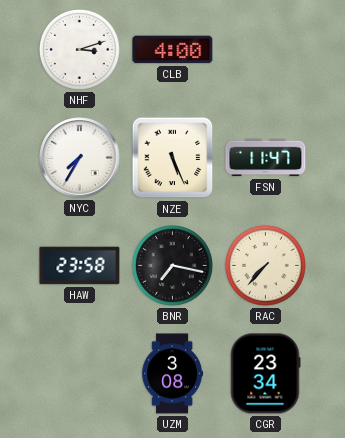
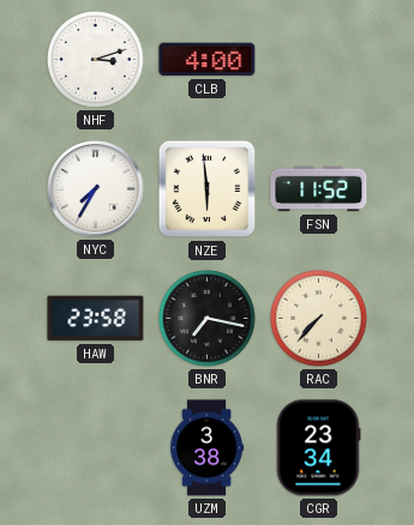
NZE: 5:26 -> 5:59
FSN: 11:47 -> 11:52
UZM: 3:08 -> 3:38
